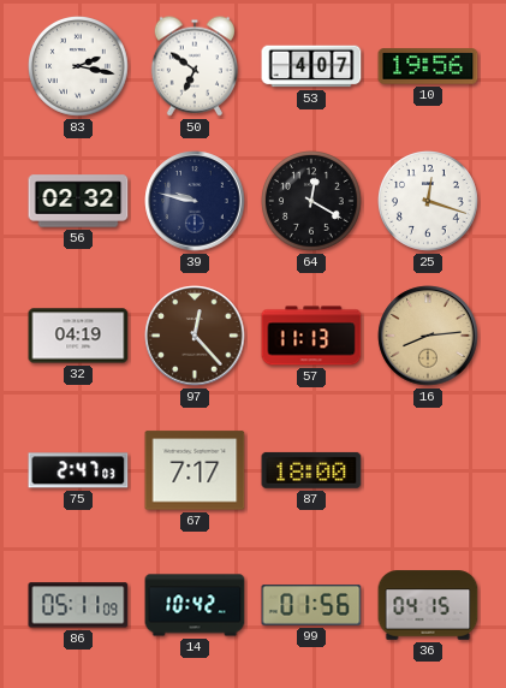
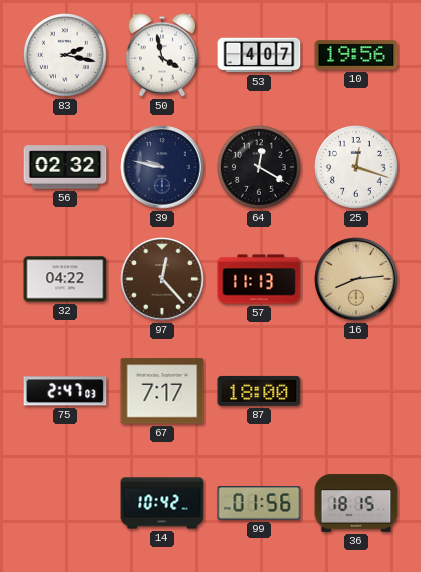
50: 6:51 -> 3:58
32: 04:19 -> 04:22
86: 05:11 -> none
36: 04:15 -> 18:15
